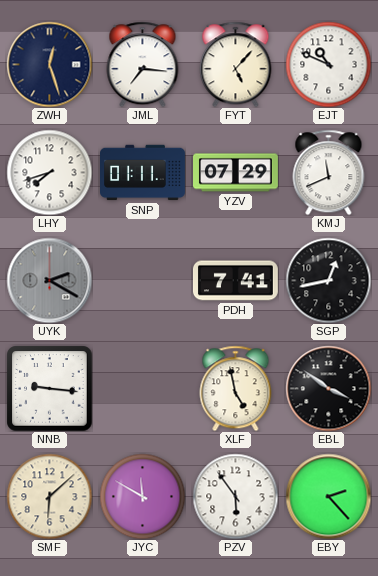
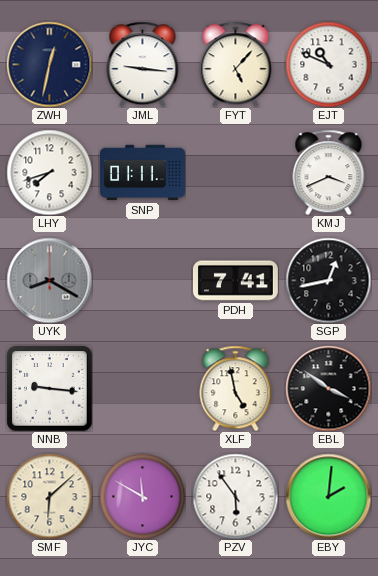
ZWH: 12:27 -> 12:32
JML: 7:16 -> 9:16
YZV: 07:29 -> none
KMJ: 11:41 -> 3:41
UYK: 2:20 -> 8:20
EBY: 2:23 -> 2:01
